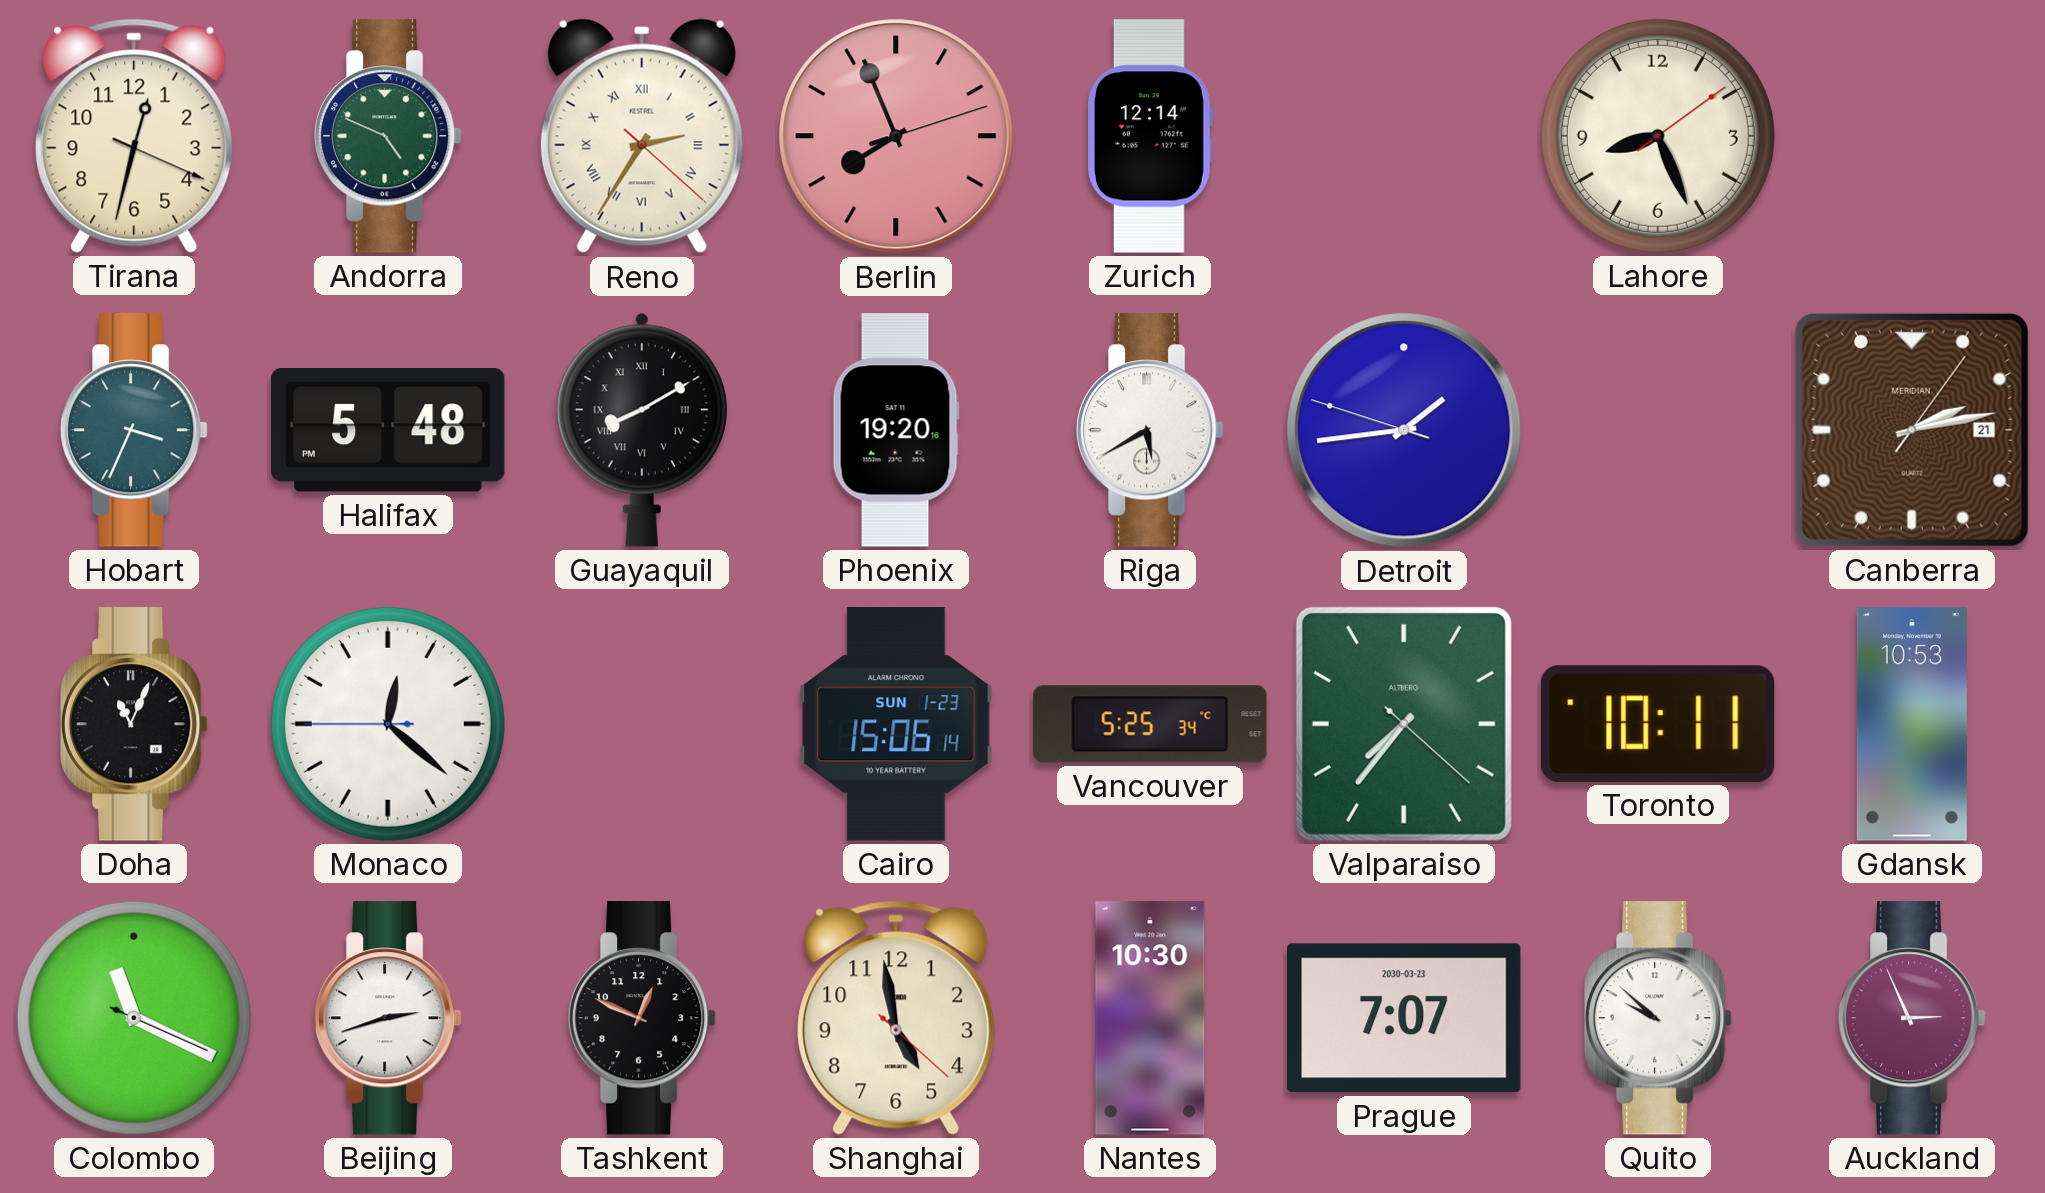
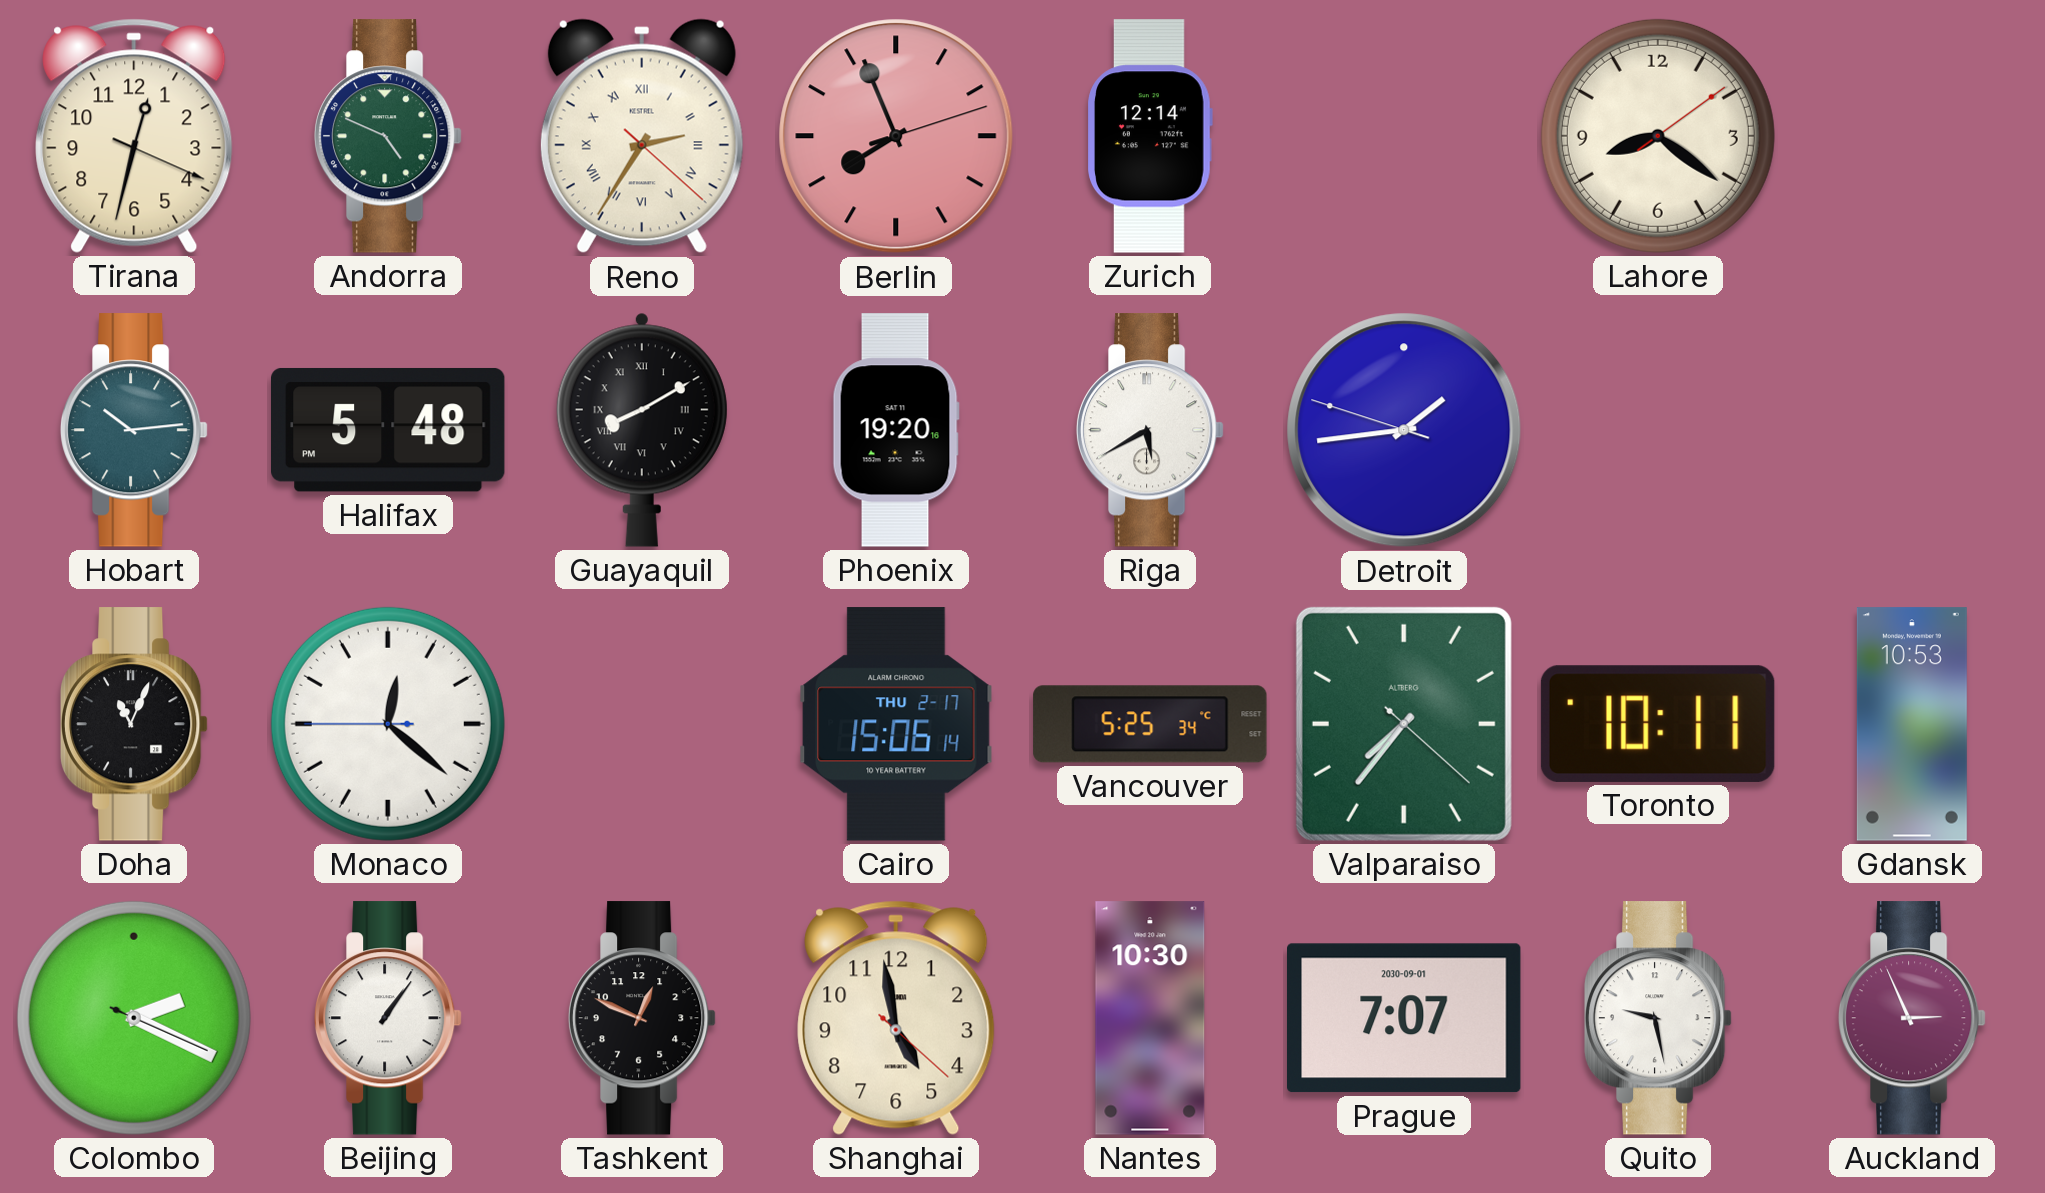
Lahore: 8:26 -> 8:21
Hobart: 3:34 -> 10:14
Canberra: 2:13 -> none
Cairo date: SUN 1-23 -> THU 2-17
Colombo: 11:19 -> 2:19
Beijing: 2:42 -> 1:06
Prague date: 2030-03-23 -> 2030-09-01
Quito: 9:52 -> 9:28
